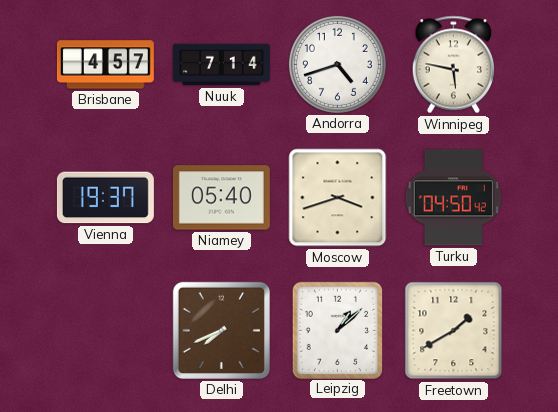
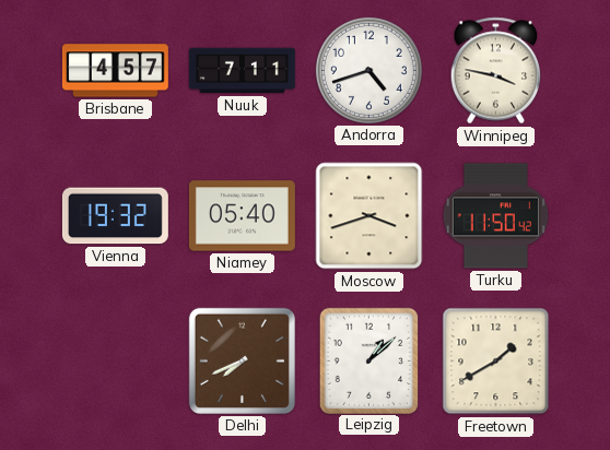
Nuuk: 7:14 -> 7:11
Winnipeg: 5:47 -> 3:47
Vienna: 19:37 -> 19:32
Turku: 04:50 -> 11:50
